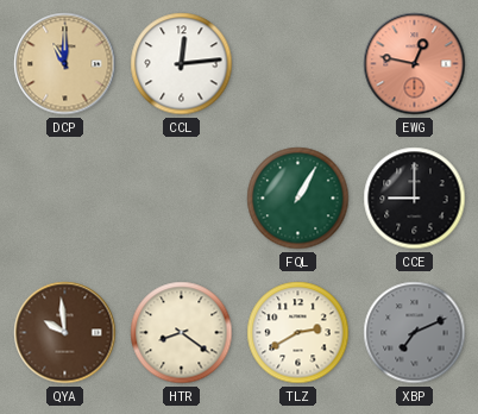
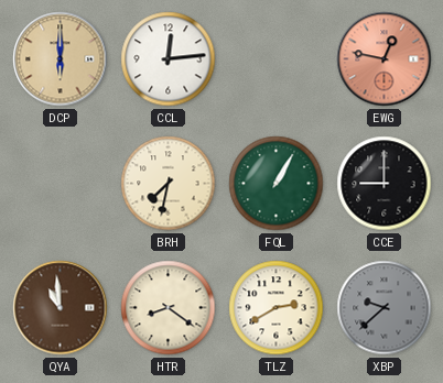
DCP: 11:00 -> 6:00
BRH: none -> 7:32
QYA: 9:59 -> 10:59
XBP: 7:11 -> 9:38
